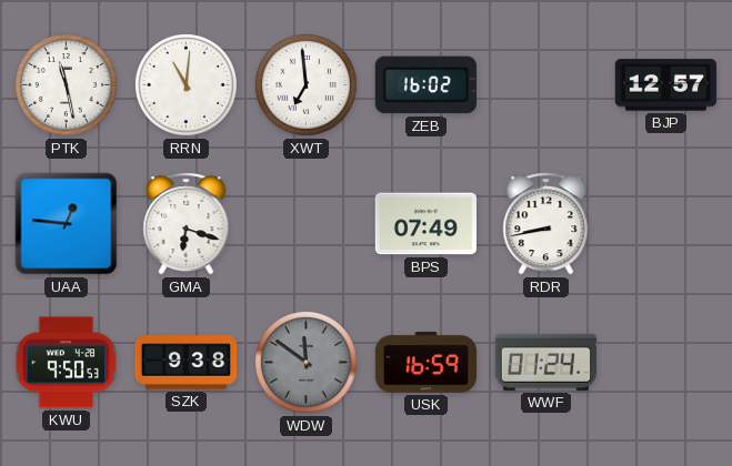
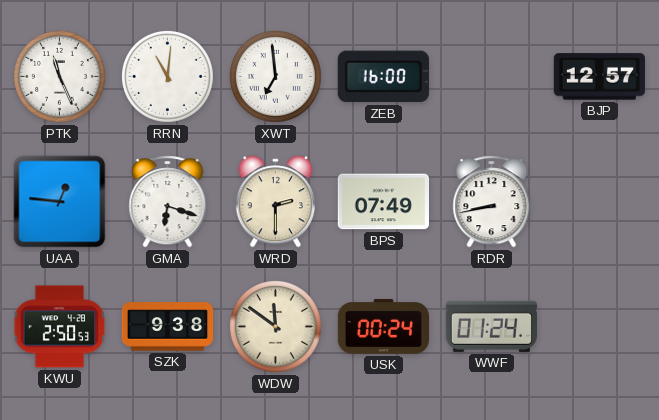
PTK: 11:28 -> 11:26
ZEB: 16:02 -> 16:00
WRD: none -> 2:30
KWU: 9:50 -> 2:50
WDW dial: grey -> cream
USK: 16:59 -> 00:24
